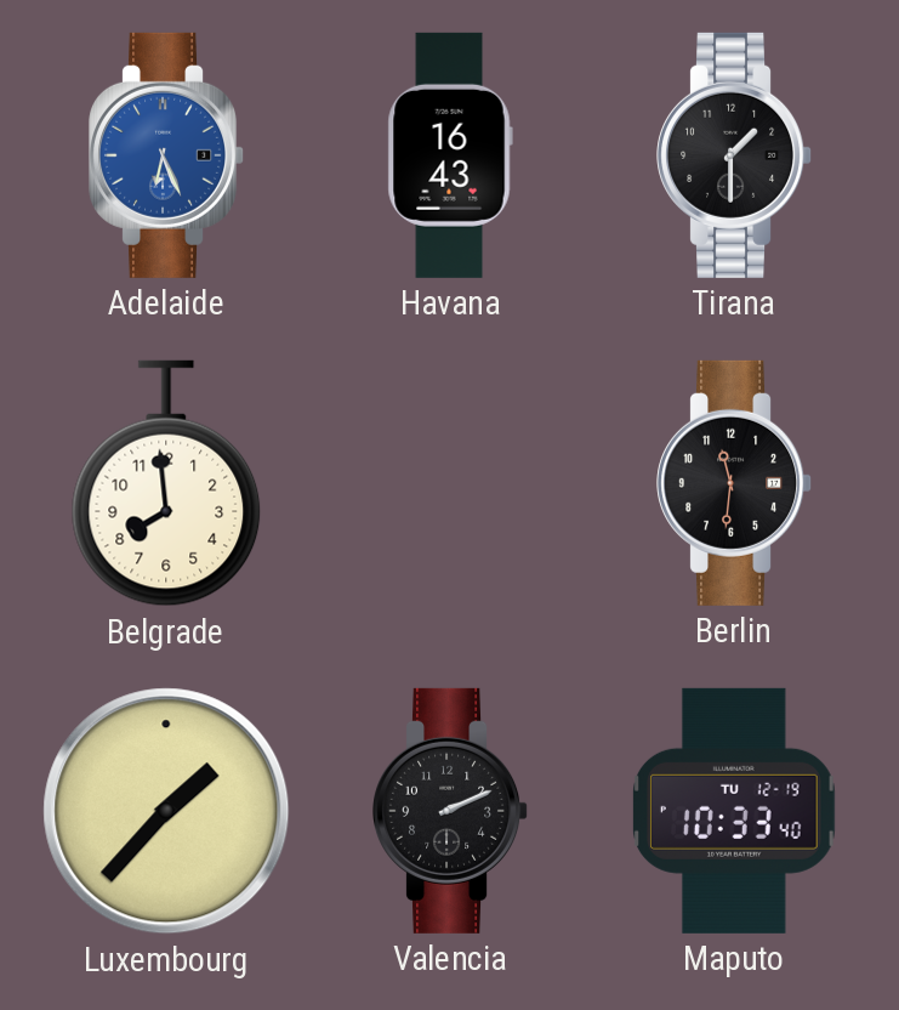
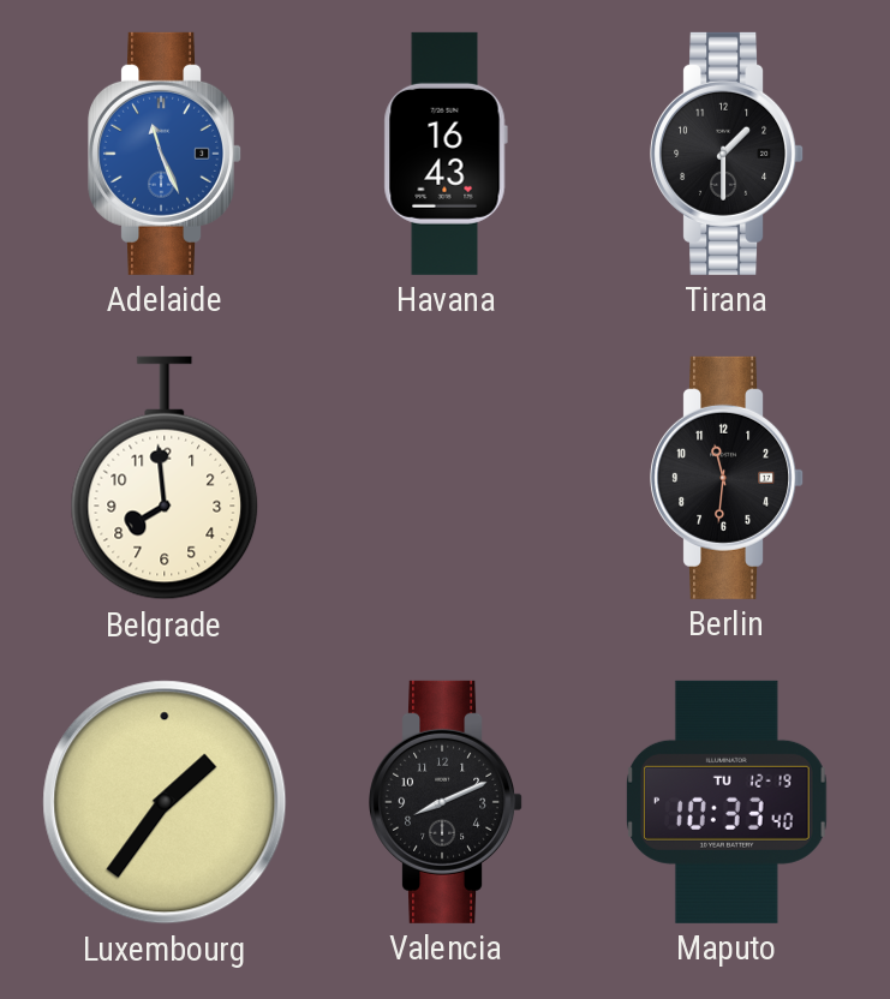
Adelaide: 6:26 -> 11:26
Luxembourg: 1:37 -> 1:36
Valencia: 2:11 -> 8:11
